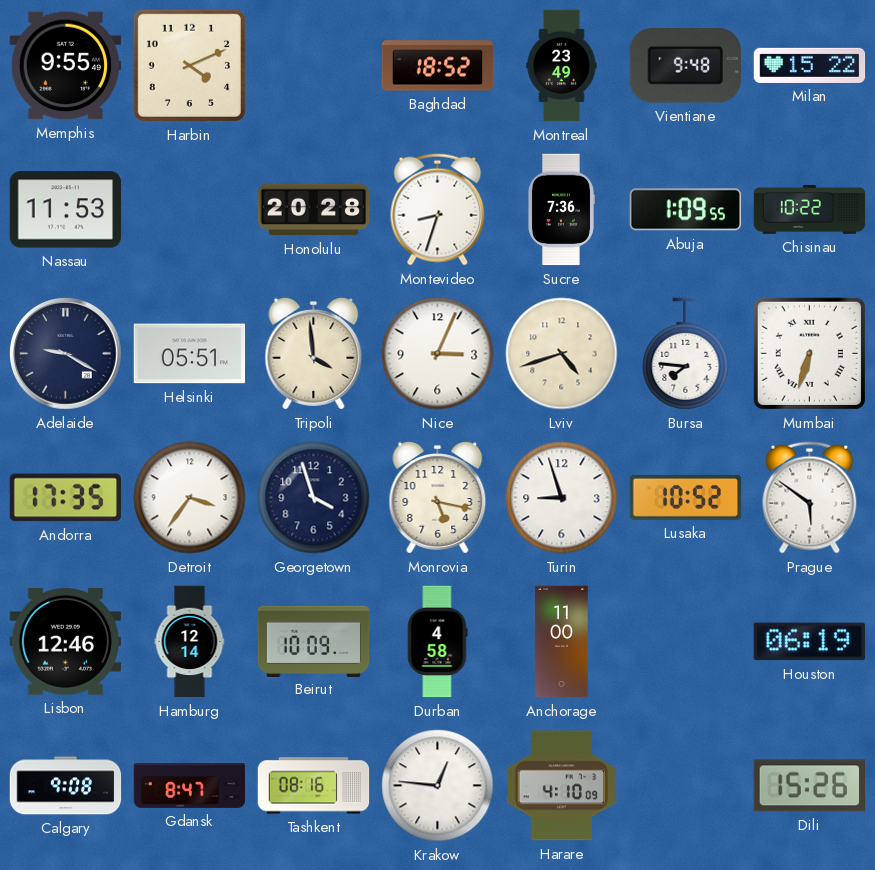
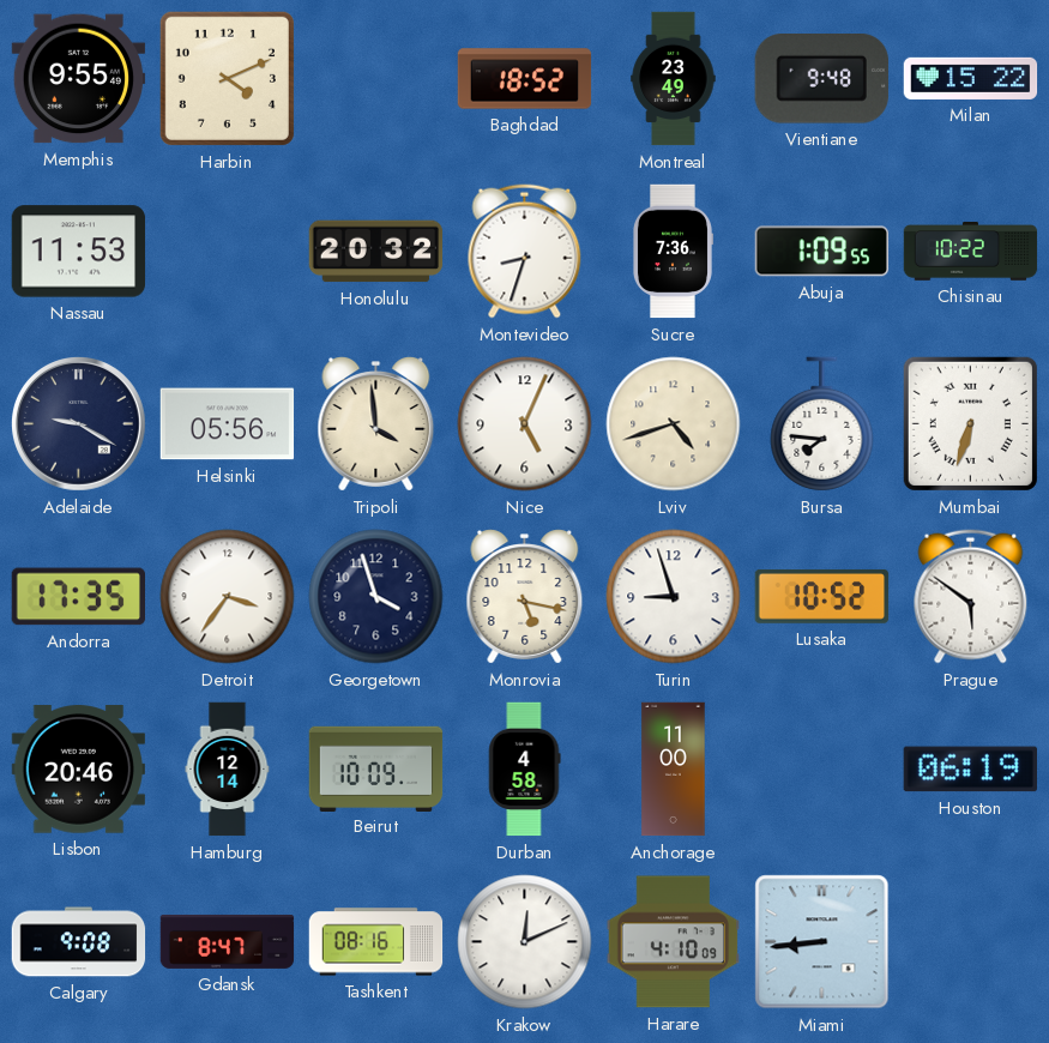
Honolulu: 20:28 -> 20:32
Helsinki: 05:51 -> 05:56
Nice: 3:04 -> 5:04
Lisbon: 12:46 -> 20:46
Krakow: 12:46 -> 12:11
Miami: none -> 8:44
Dili: 15:26 -> none
